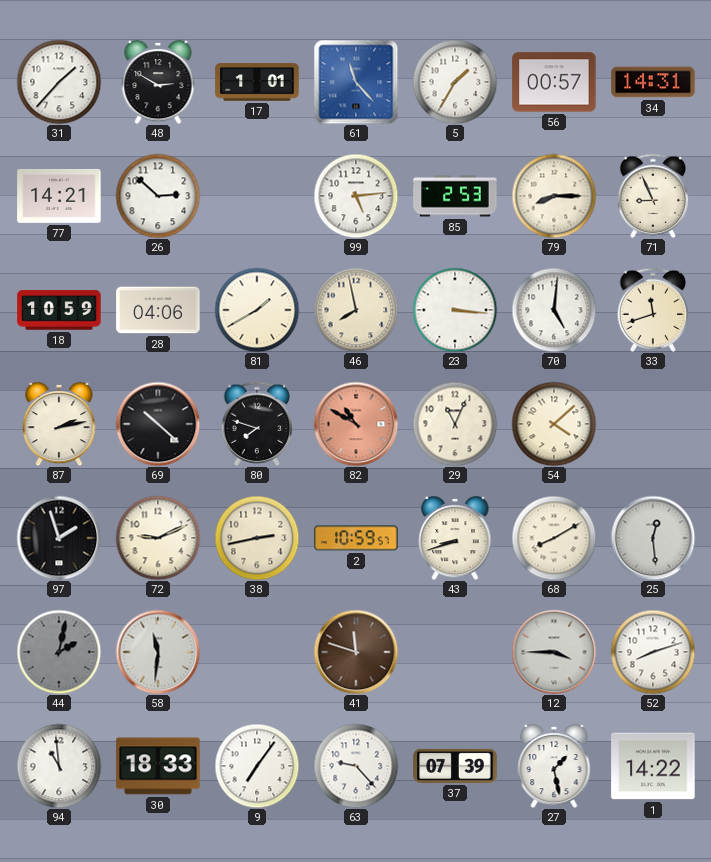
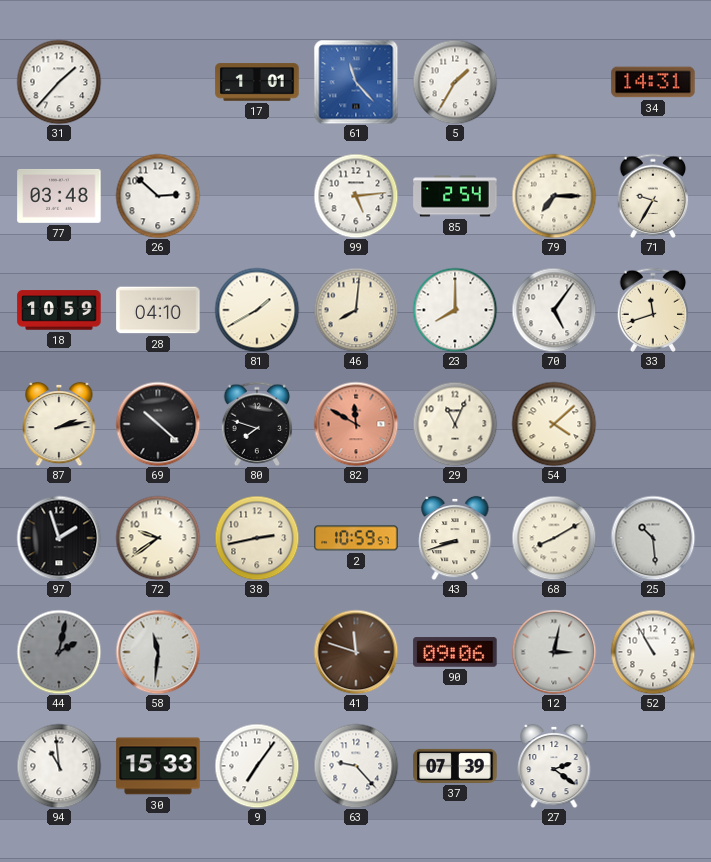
48: 2:50 -> none
56: 00:57 -> none
77: 14:21 -> 03:48
85: 2:53 -> 2:54
79: 8:15 -> 7:15
71: 8:56 -> 9:35
28: 04:06 -> 04:10
46: 7:58 -> 8:01
23: 3:16 -> 8:00
70: 5:01 -> 5:06
82: 10:50 -> 11:50
72: 9:11 -> 9:39
25: 12:29 -> 10:29
90: none -> 09:06
12: 3:45 -> 3:02
52: 8:12 -> 10:55
30: 18:33 -> 15:33
27: 1:28 -> 2:21
1: 14:22 -> none
